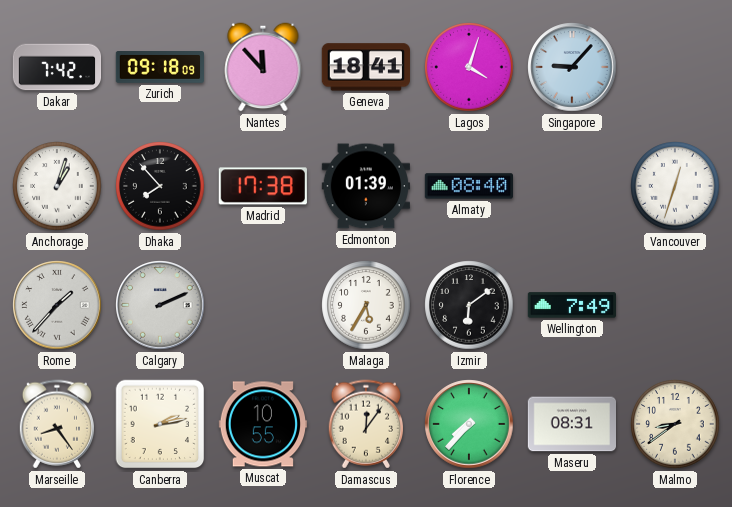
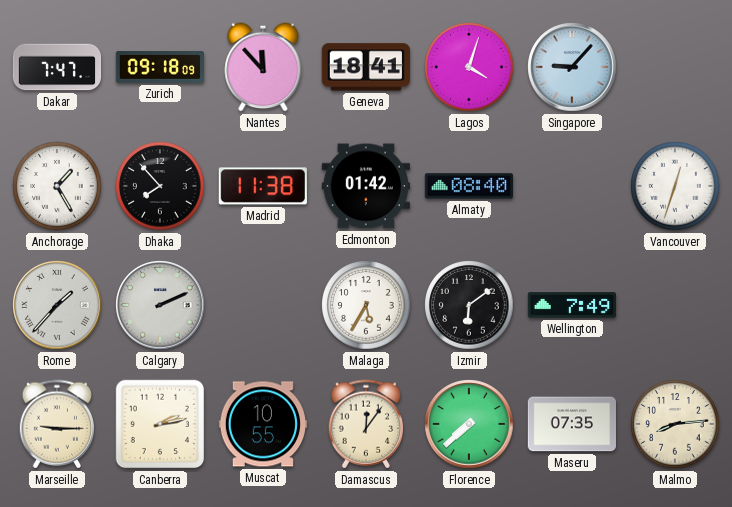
Dakar: 7:42 -> 7:47
Anchorage: 1:03 -> 1:25
Madrid: 17:38 -> 11:38
Edmonton: 01:39 -> 01:42
Marseille: 8:24 -> 9:15
Florence: 7:37 -> 7:38
Maseru: 08:31 -> 07:35
Malmo: 8:39 -> 8:14
